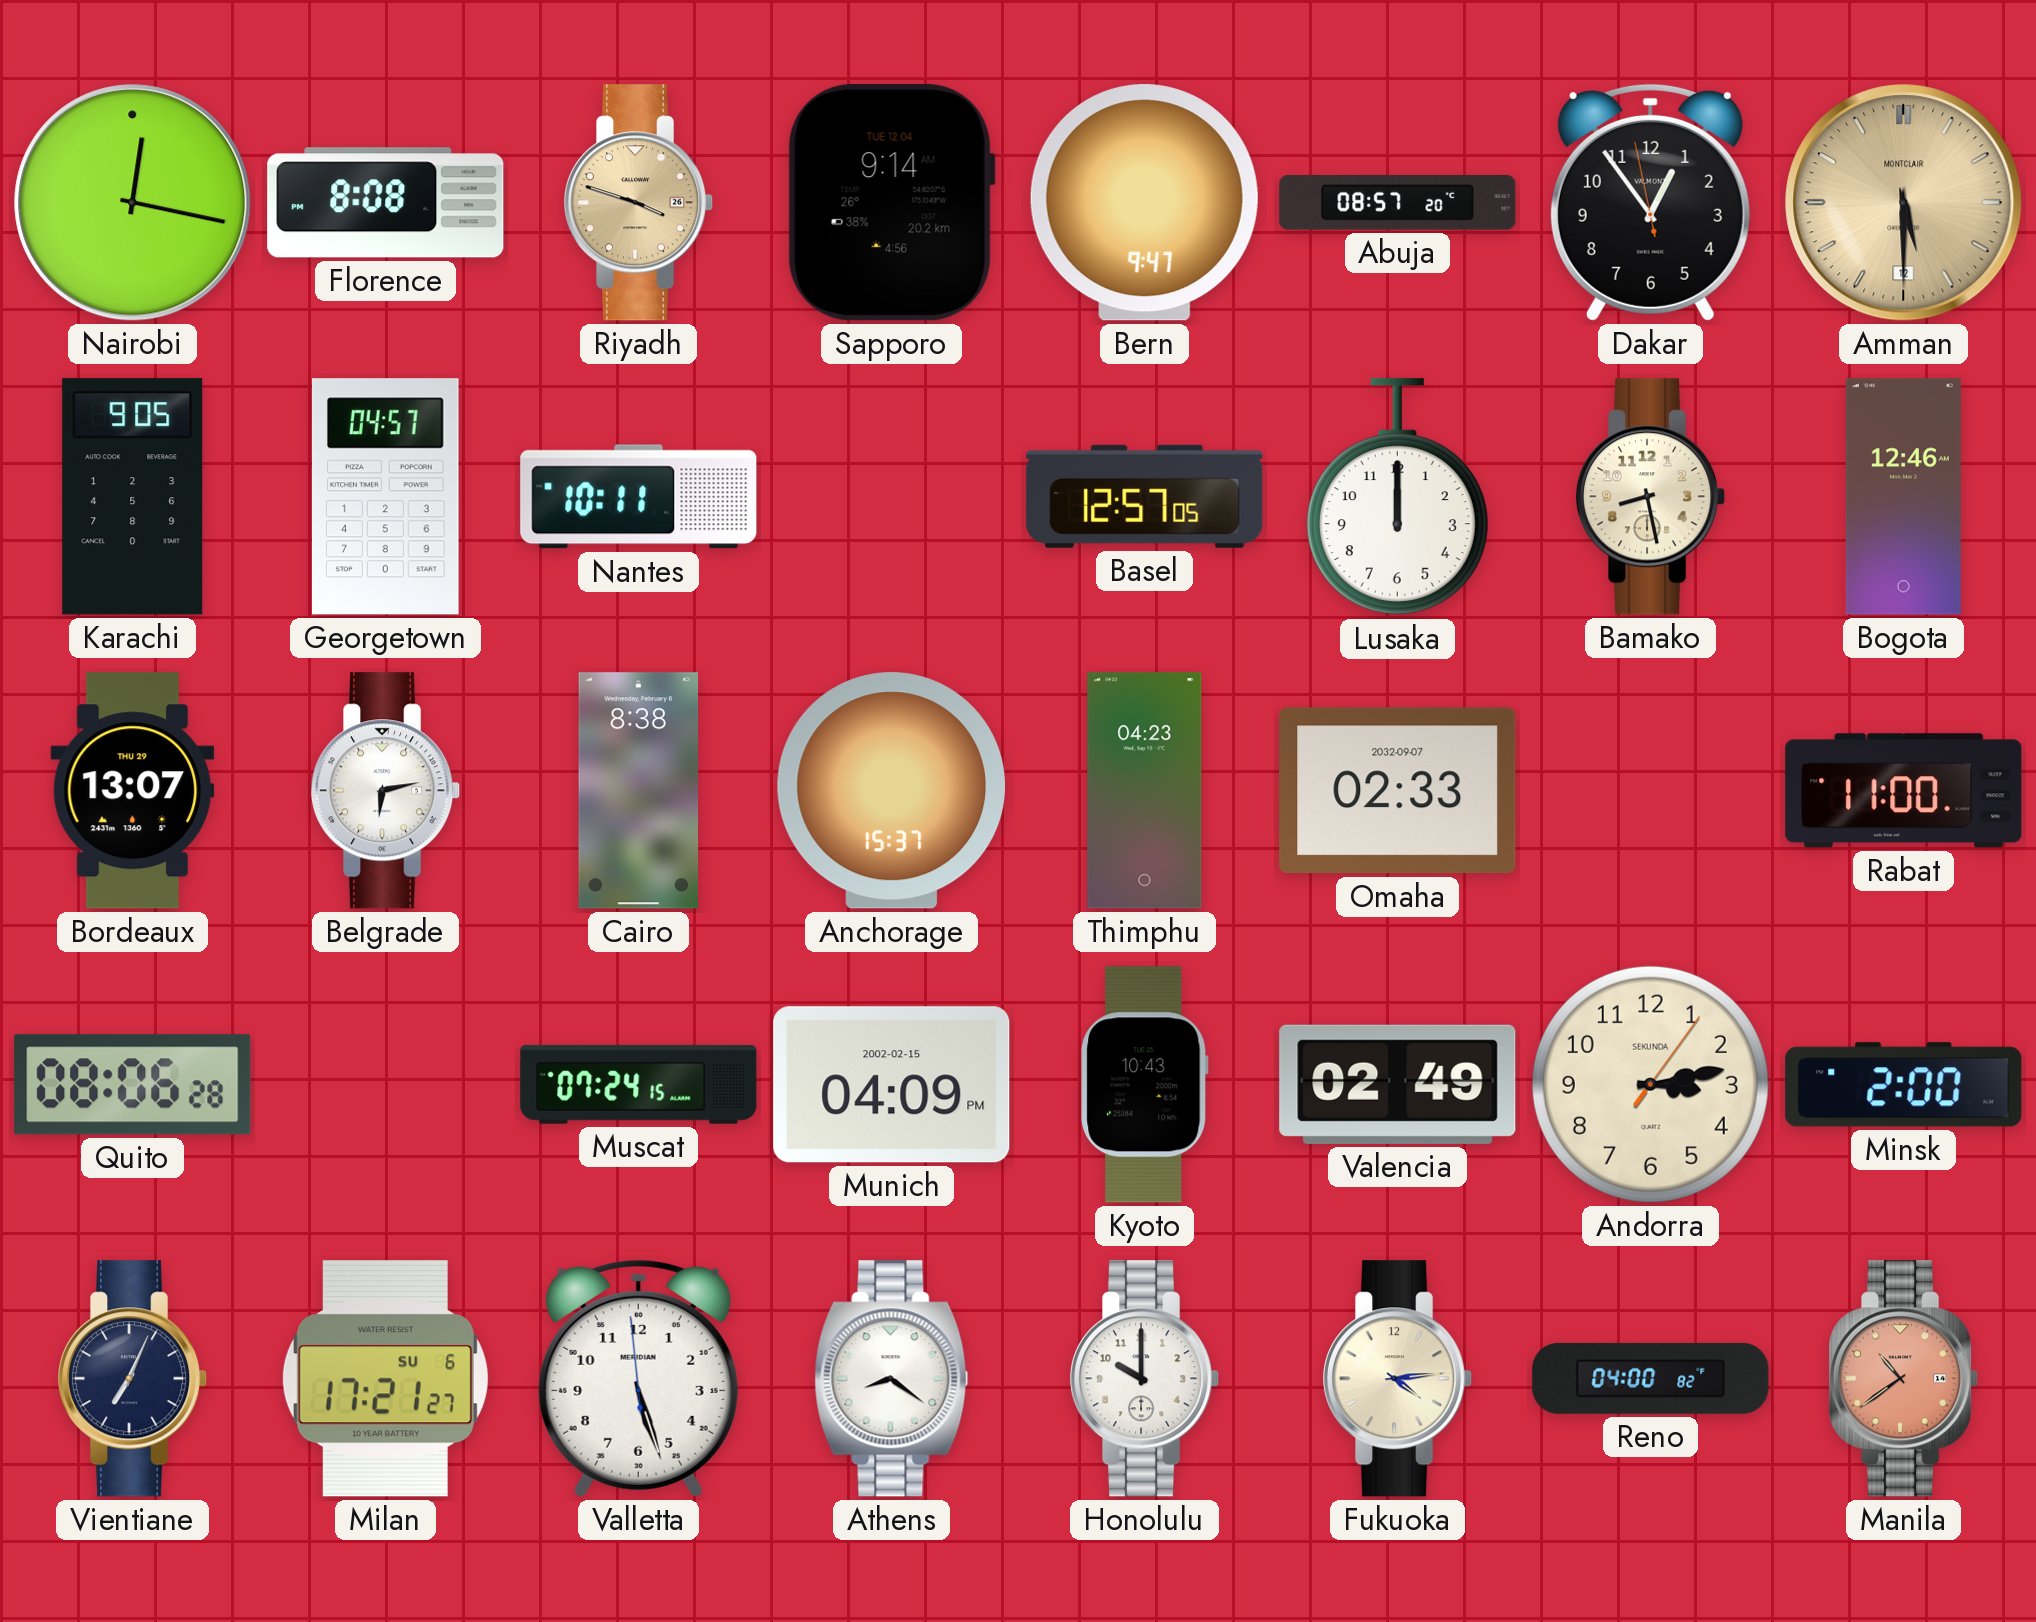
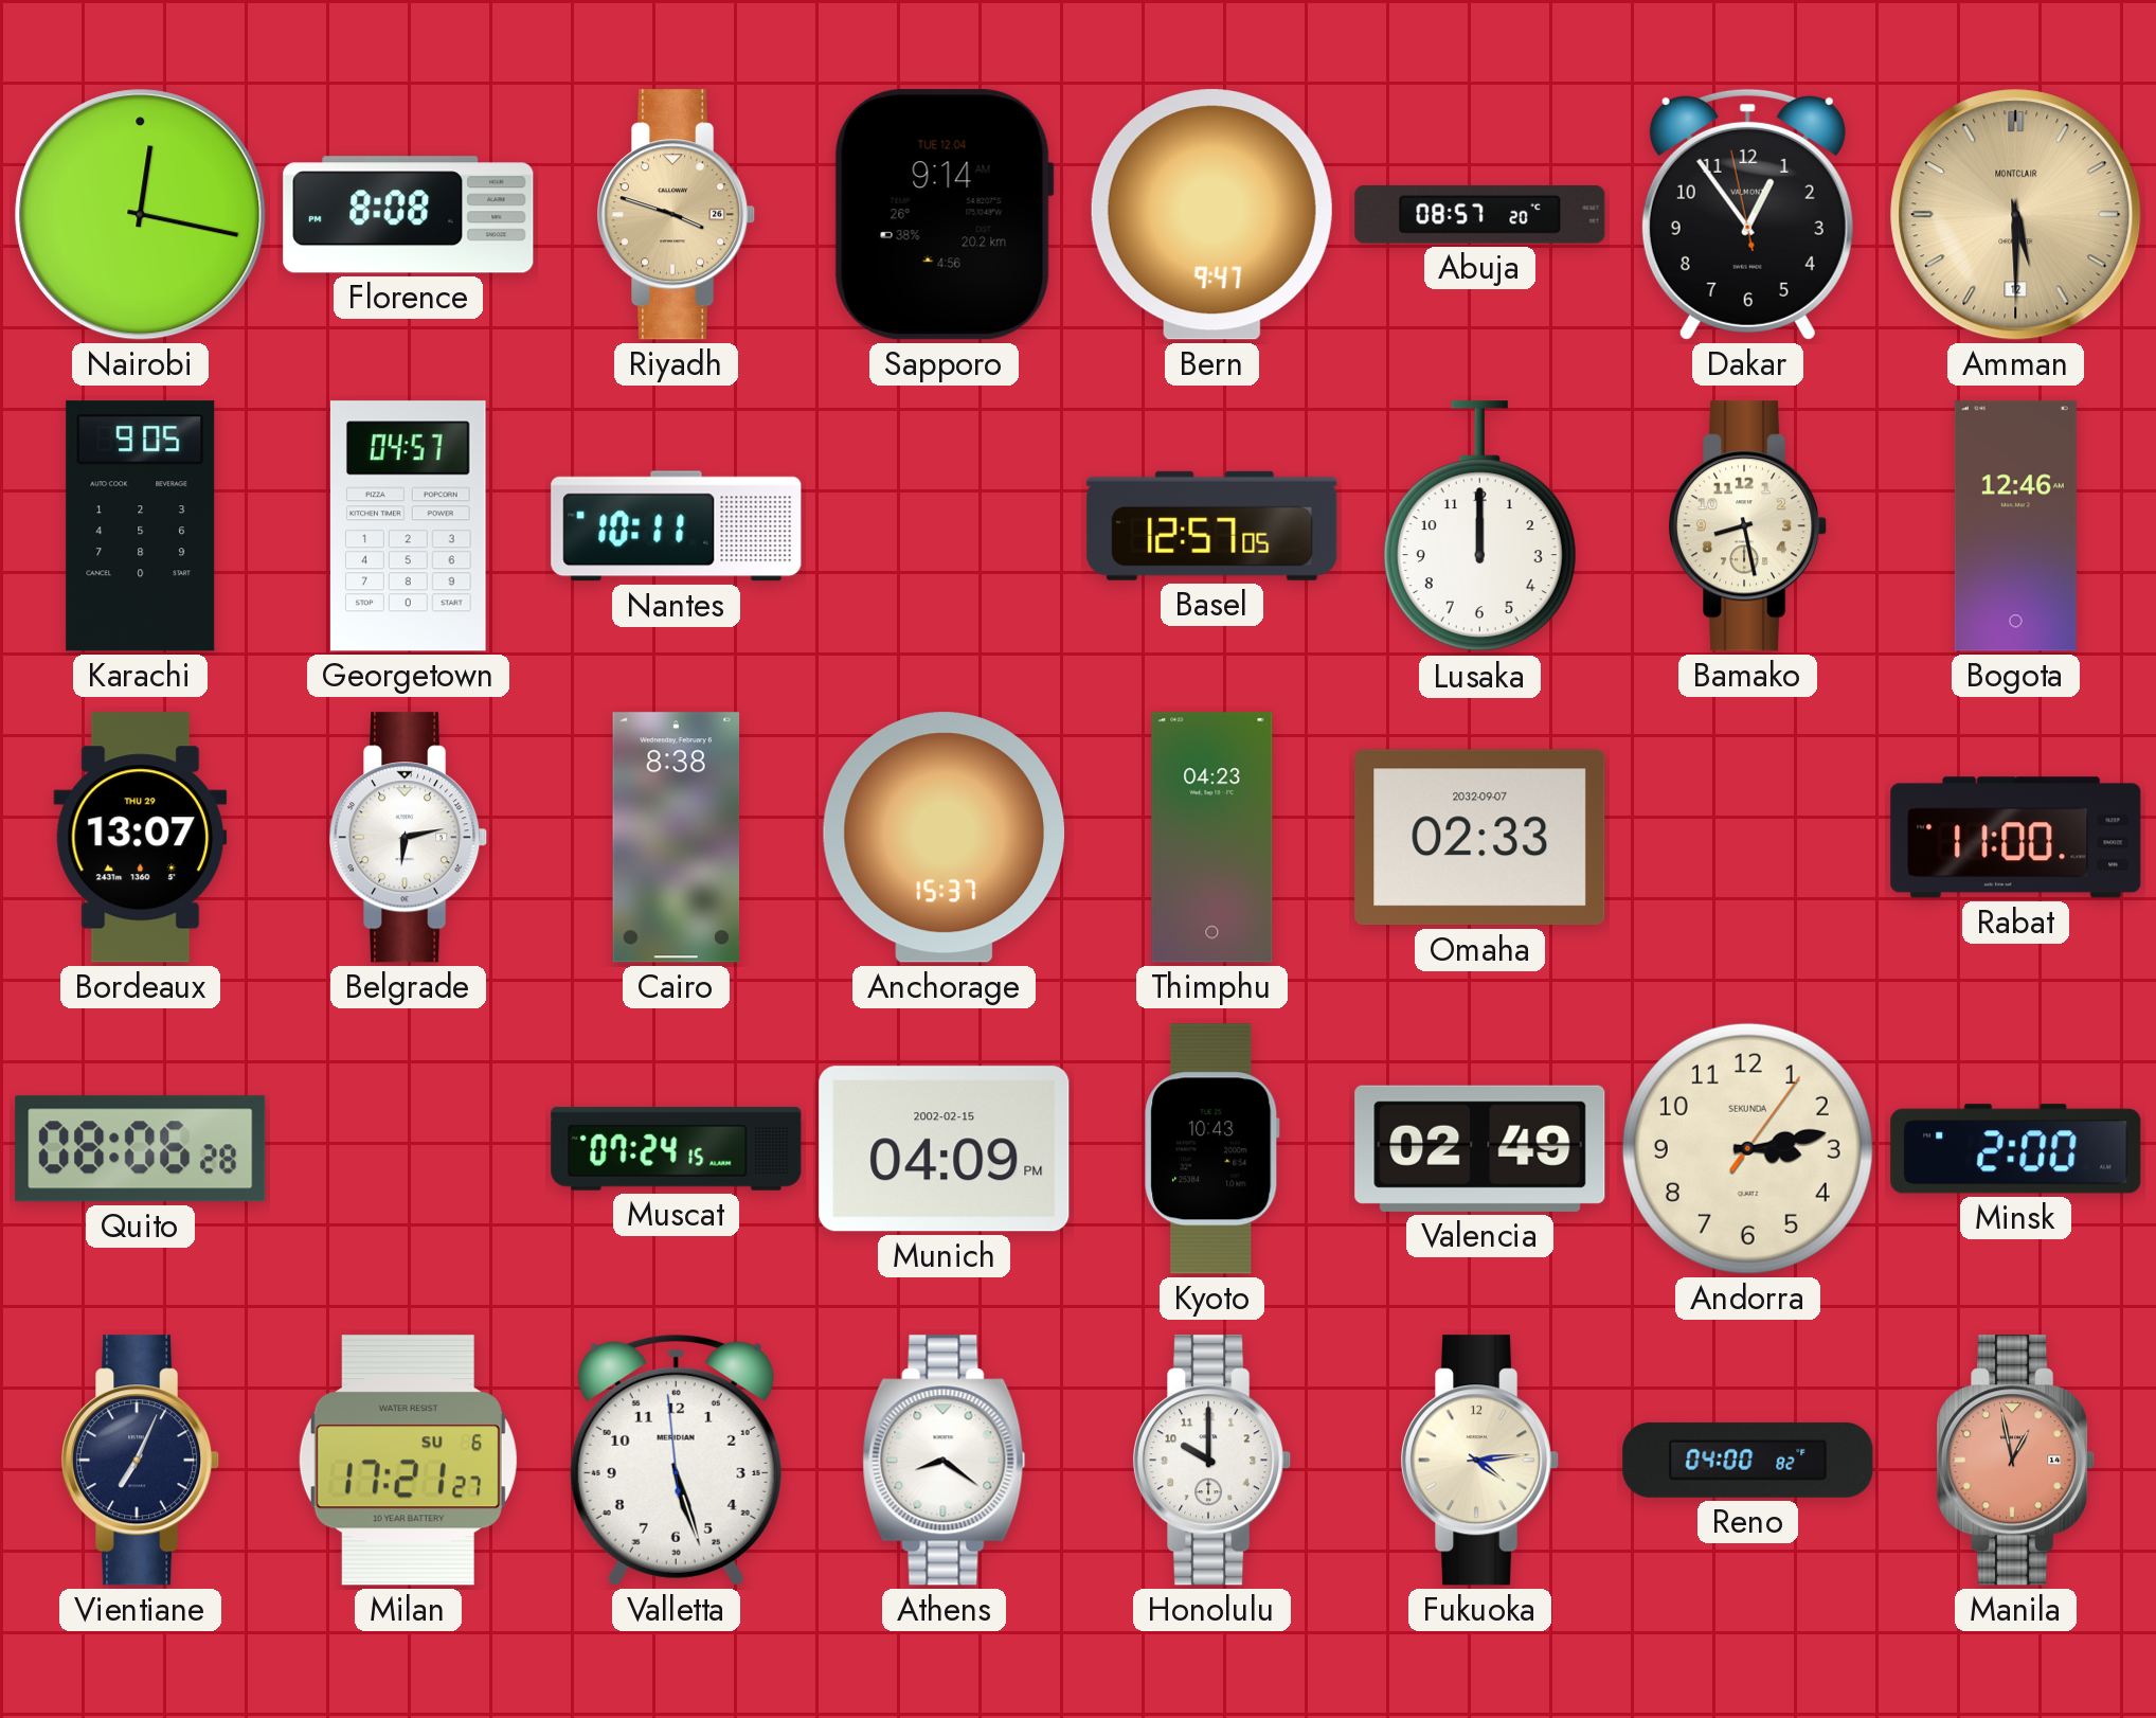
Manila: 10:39 -> 12:58
